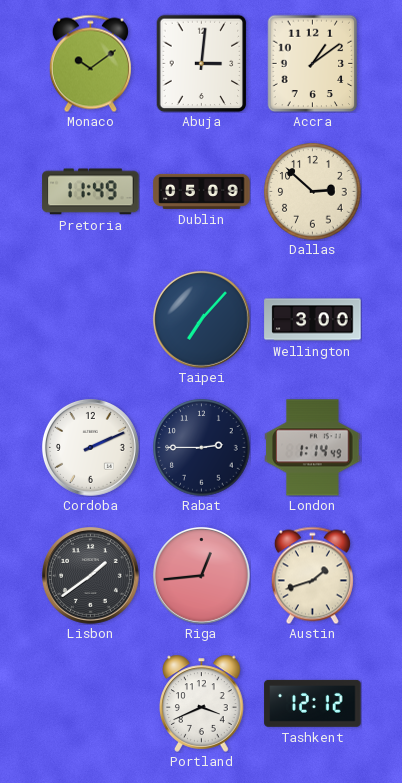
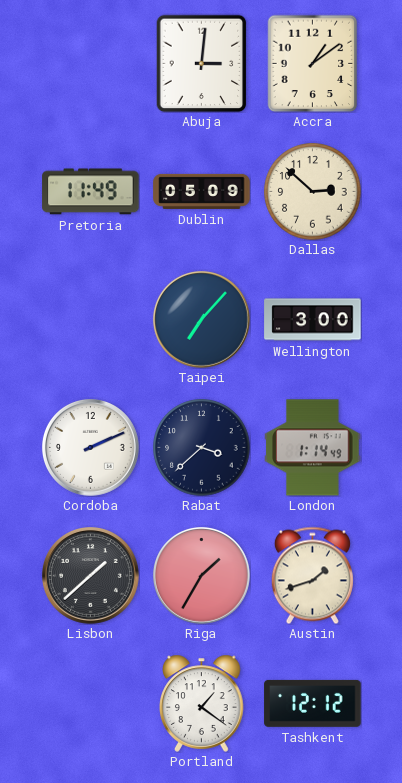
Monaco: 10:09 -> none
Rabat: 2:45 -> 3:38
Lisbon: 1:39 -> 1:38
Riga: 12:44 -> 1:35
Portland: 3:41 -> 1:21
